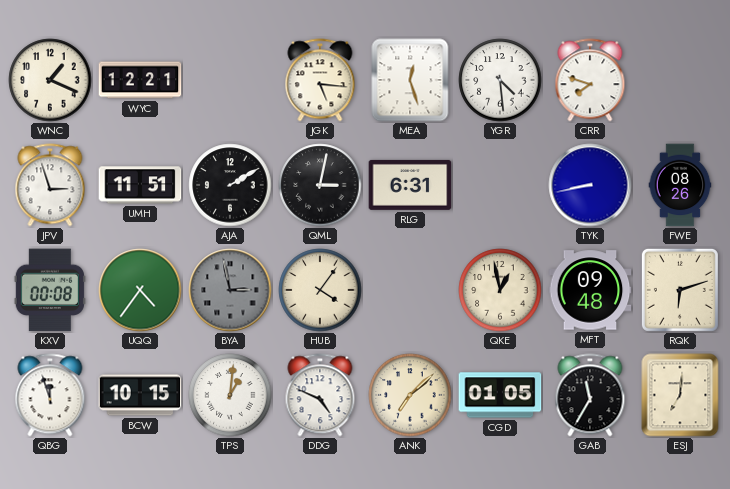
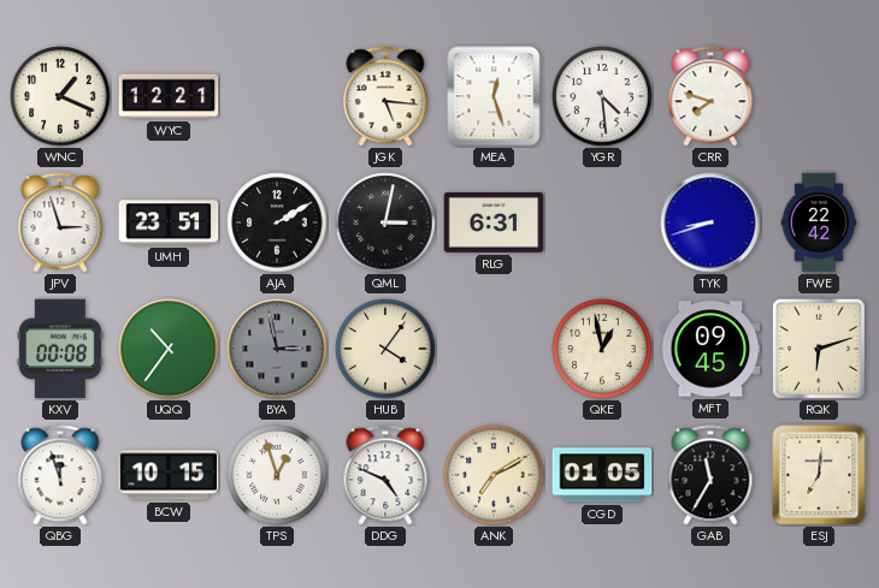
UMH: 11:51 -> 23:51
TYK: 8:43 -> 8:42
FWE: 08:26 -> 22:42
UQQ: 4:36 -> 10:36
MFT: 09:48 -> 09:45
TPS: 1:01 -> 12:57
ANK: 7:08 -> 7:10
